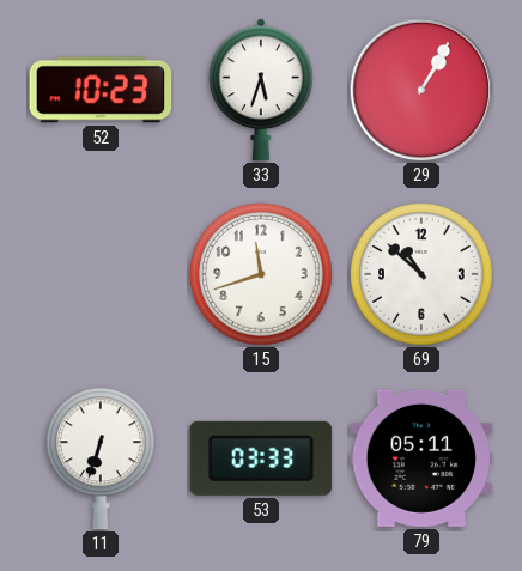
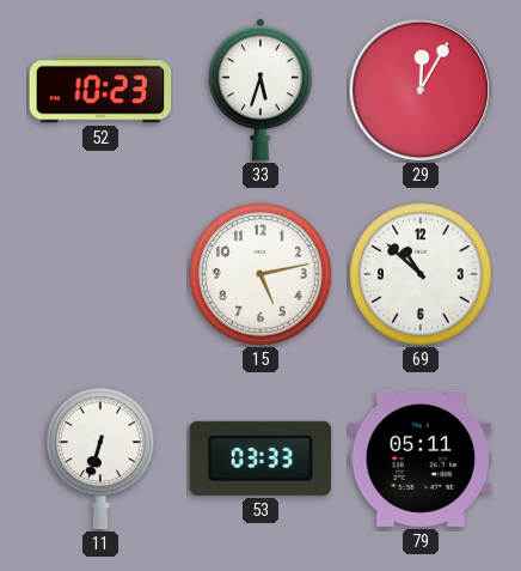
29: 1:05 -> 12:05
15: 11:42 -> 5:13
